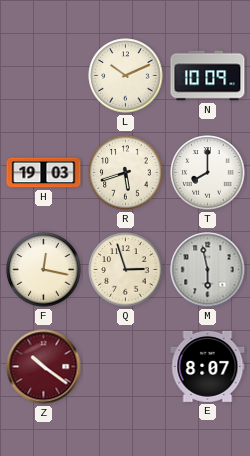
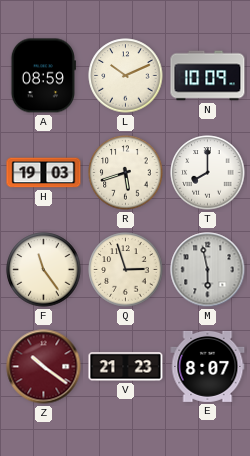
A: none -> 08:59
F: 12:17 -> 11:24
V: none -> 21:23
